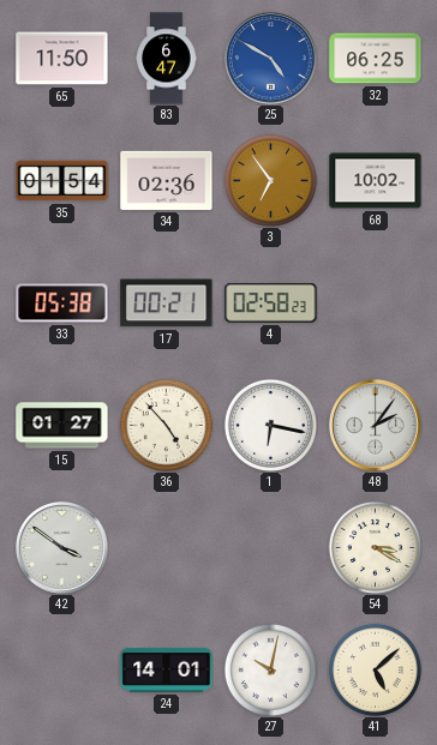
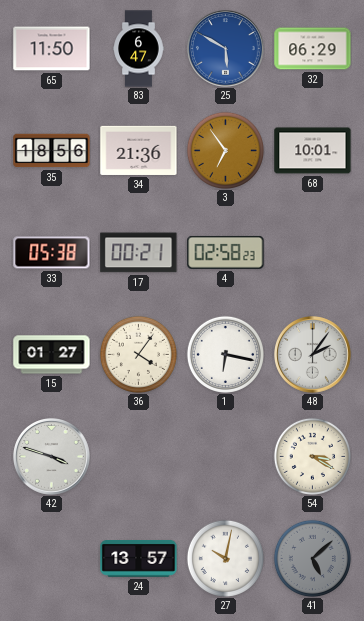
25: 4:50 -> 5:50
32: 06:25 -> 06:29
35: 01:54 -> 18:56
34: 02:36 -> 21:36
68: 10:02 -> 10:01
36: 4:53 -> 4:06
42: 3:51 -> 3:48
24: 14:01 -> 13:57
41 dial: cream -> grey
